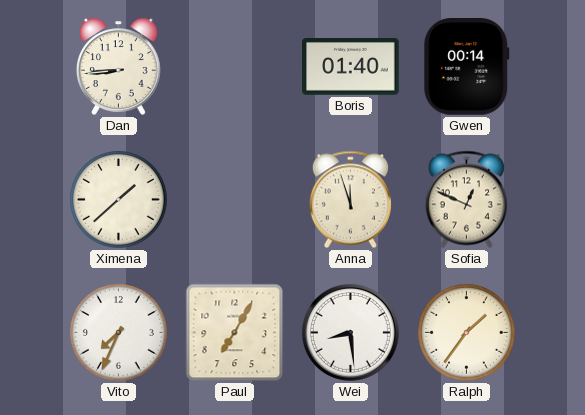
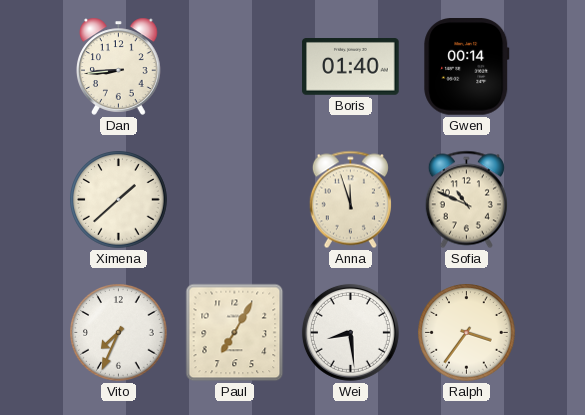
Sofia: 12:49 -> 10:49
Ralph: 1:36 -> 3:36
